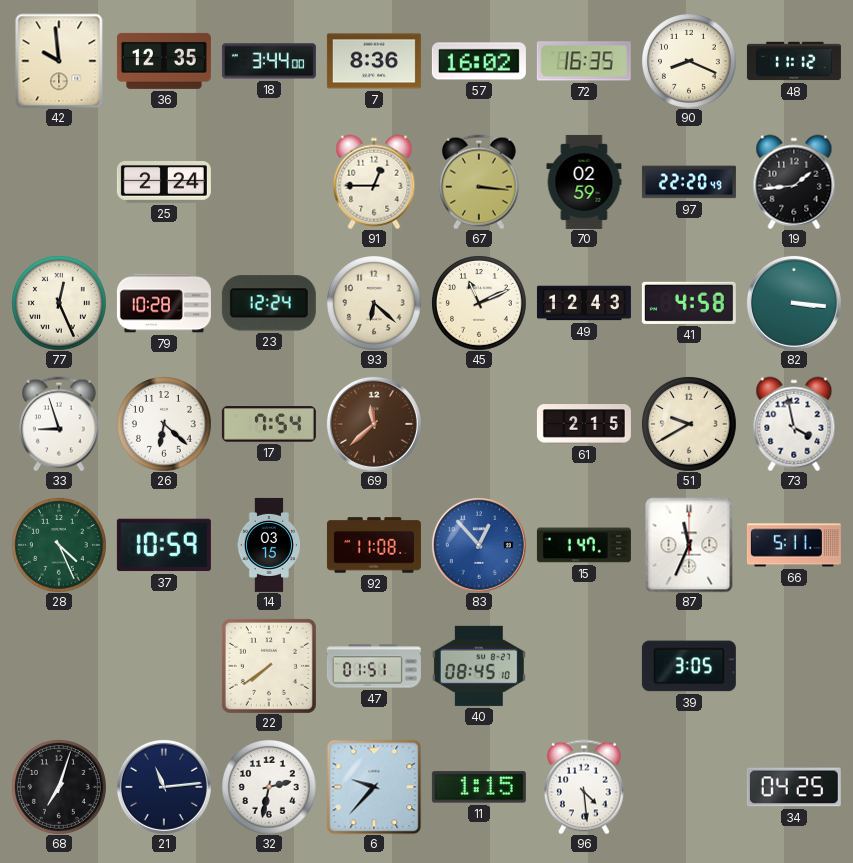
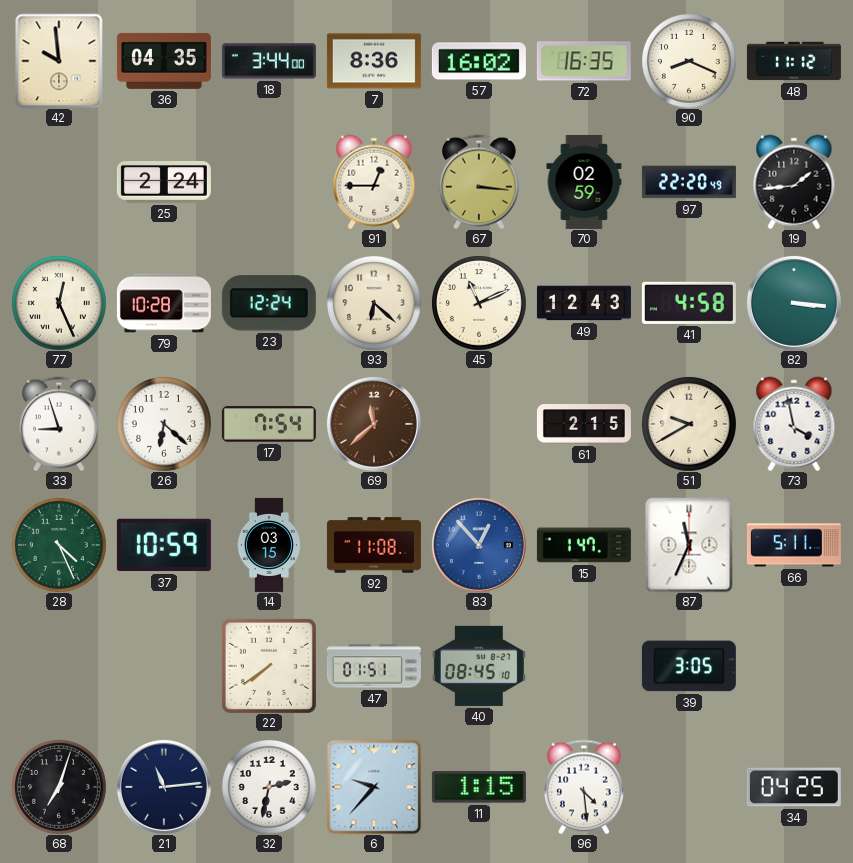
36: 12:35 -> 04:35
